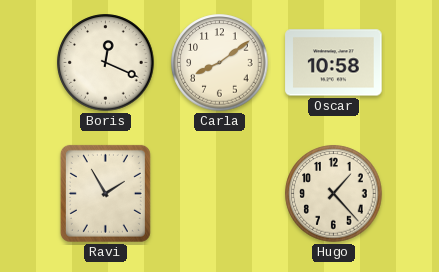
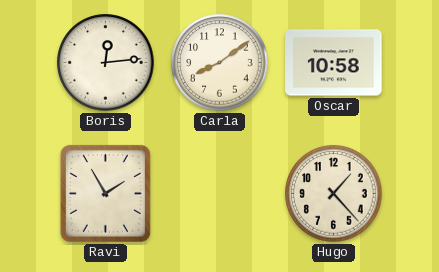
Boris: 12:19 -> 12:14
